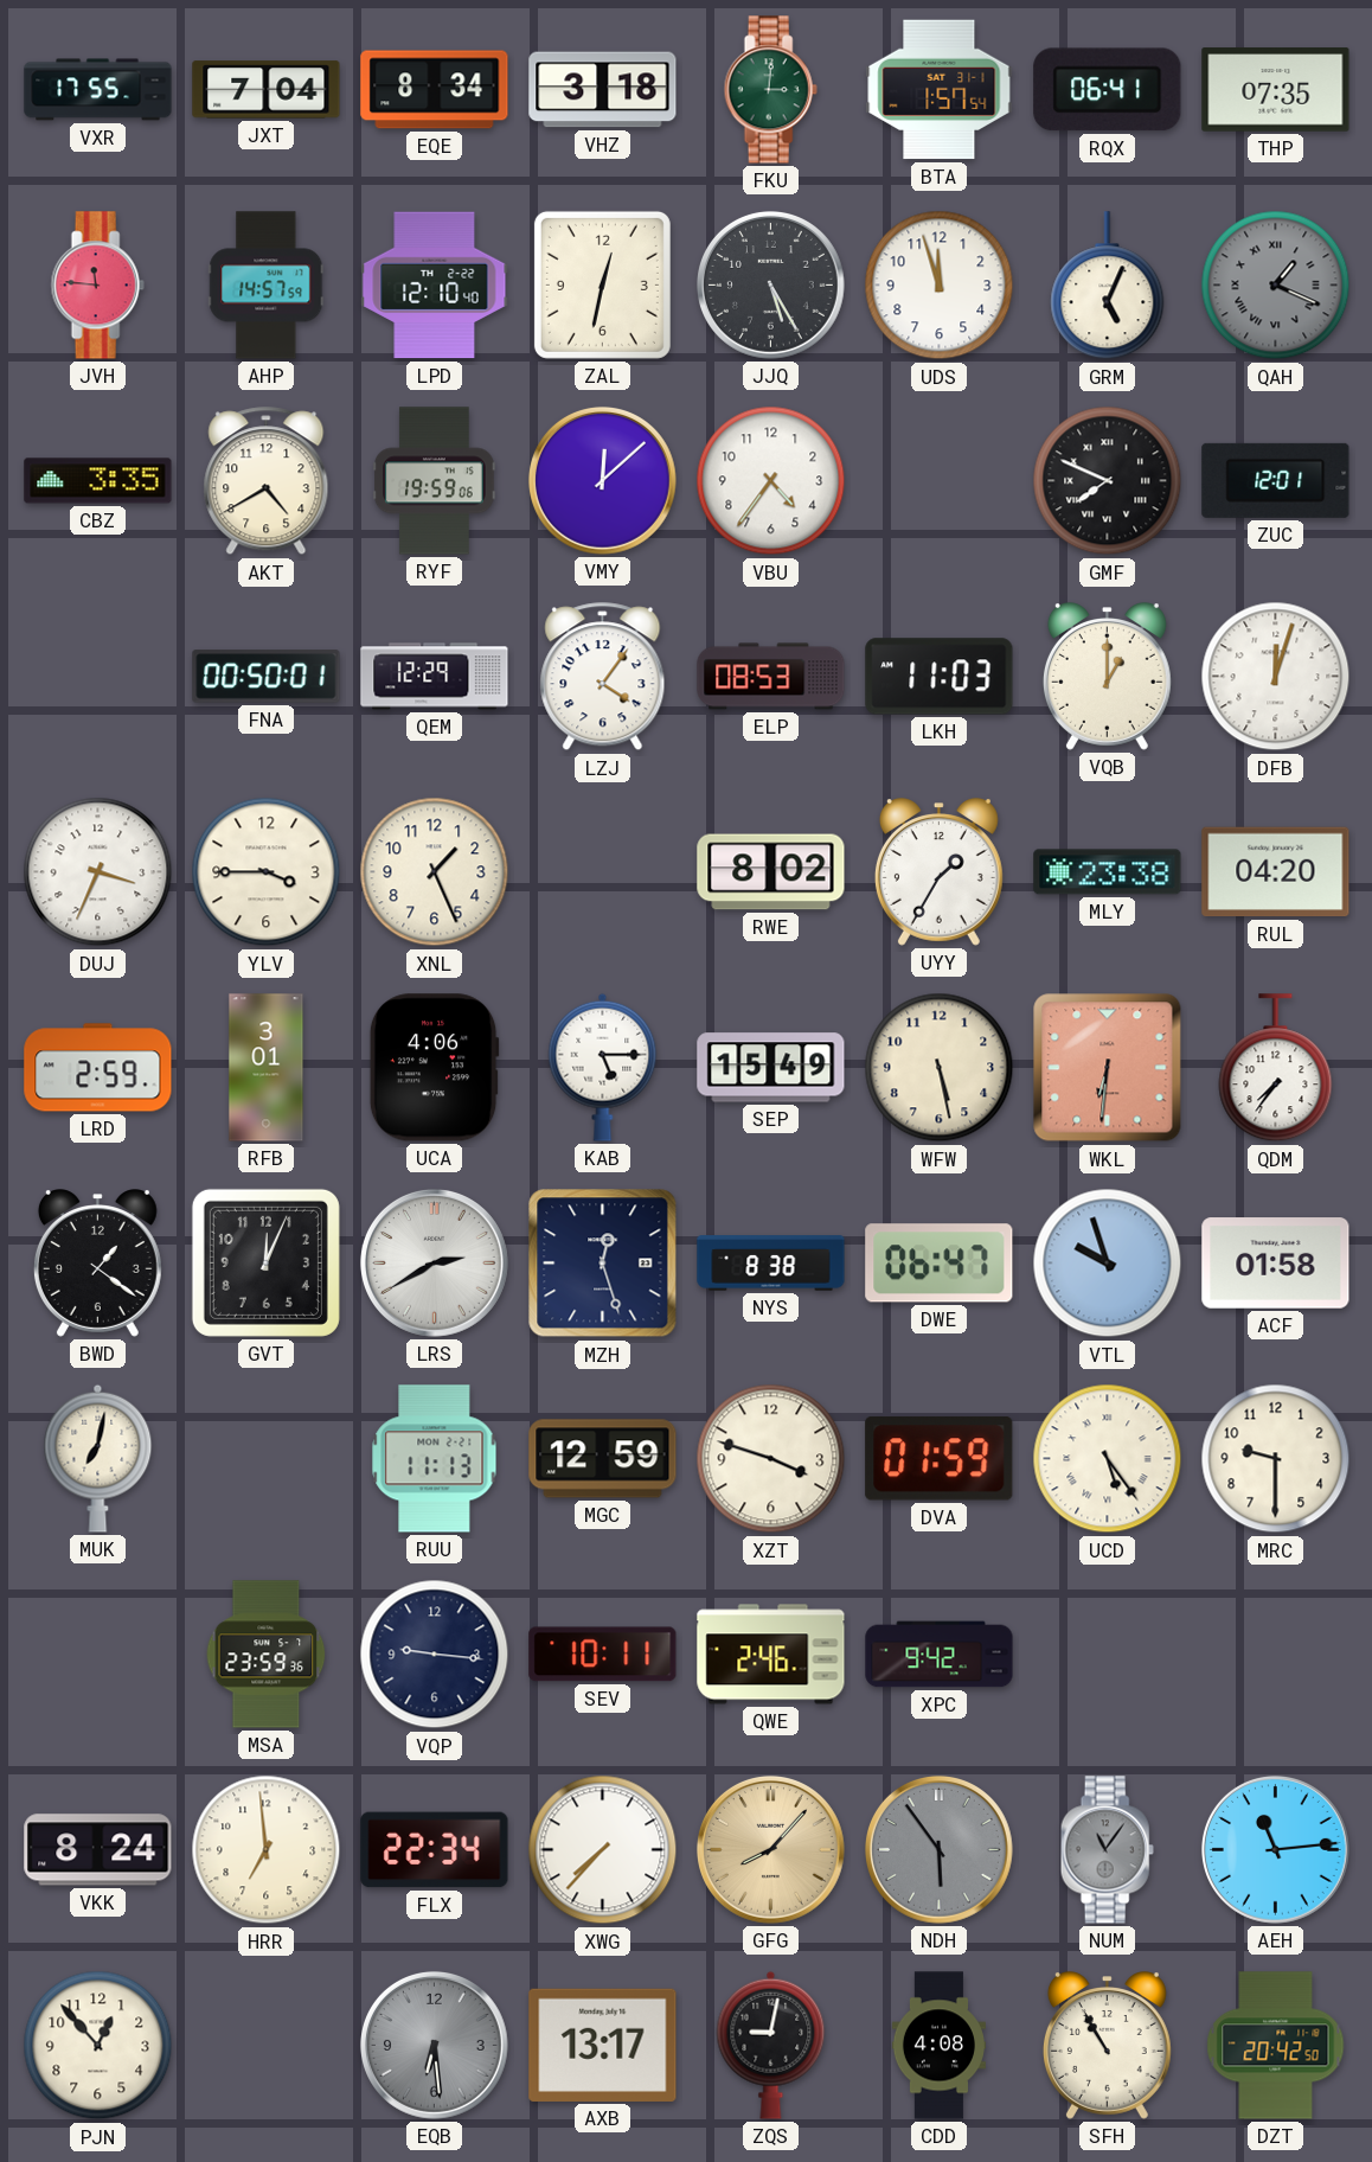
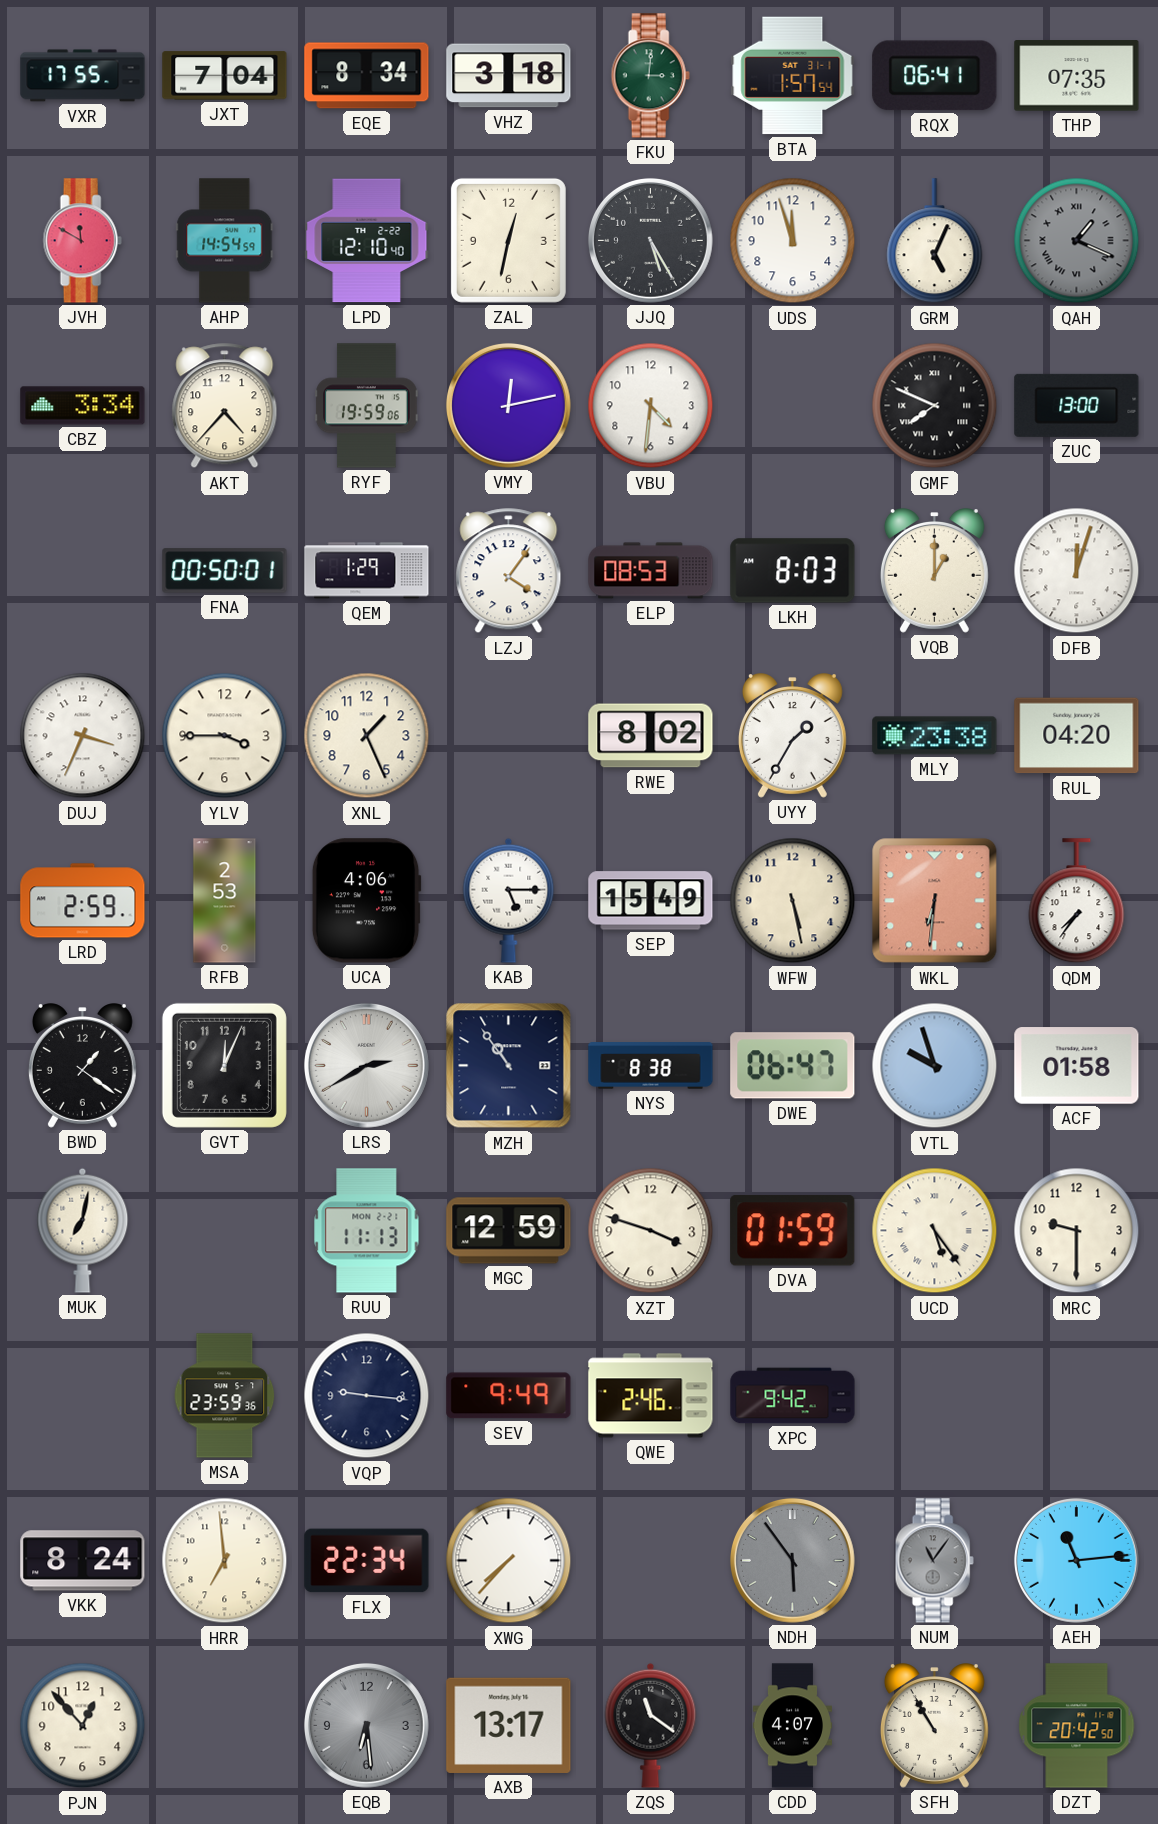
JVH: 11:46 -> 11:50
AHP: 14:57 -> 14:54
CBZ: 3:35 -> 3:34
AKT: 4:40 -> 4:37
VMY: 12:08 -> 12:13
VBU: 4:36 -> 4:31
ZUC: 12:01 -> 13:00
QEM: 12:29 -> 1:29
LKH: 11:03 -> 8:03
RFB: 3:01 -> 2:53
MZH: 12:27 -> 10:54
SEV: 10:11 -> 9:49
GFG: 8:07 -> none
ZQS: 9:02 -> 11:21
CDD: 4:08 -> 4:07
